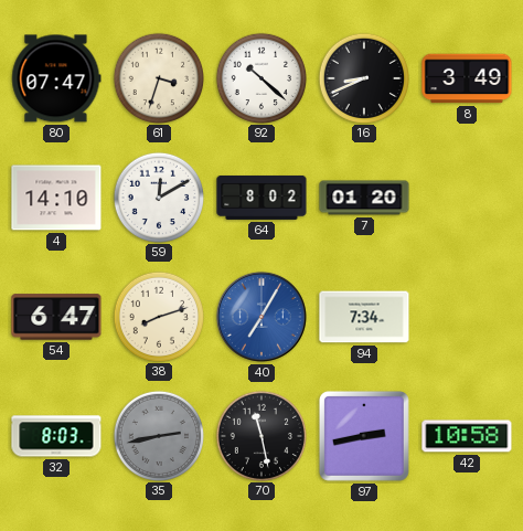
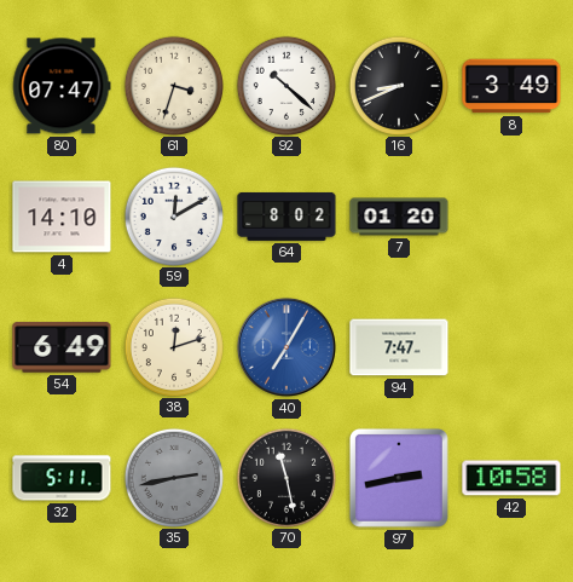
54: 6:47 -> 6:49
38: 8:12 -> 12:12
94: 7:34 -> 7:47
32: 8:03 -> 5:11
